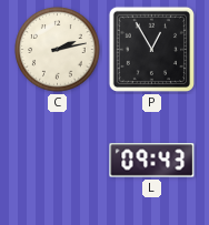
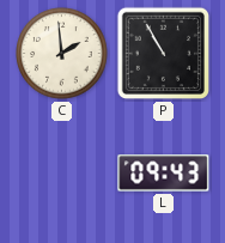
C: 2:13 -> 1:59
P: 12:55 -> 10:55
